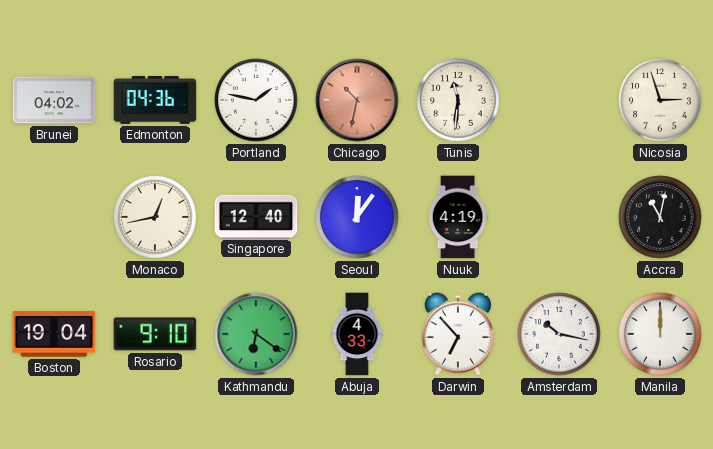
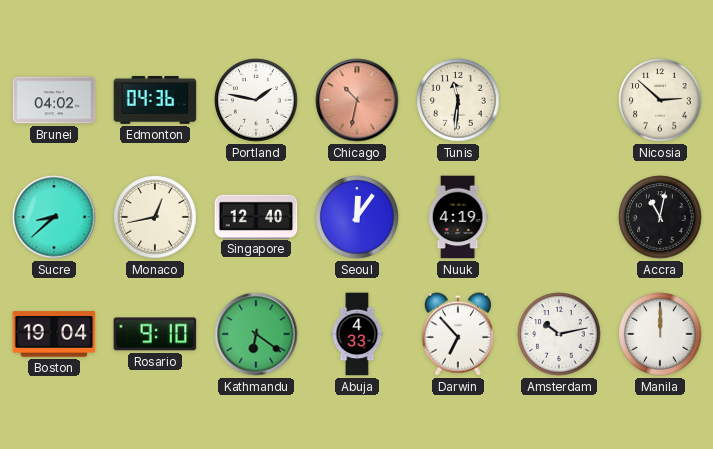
Nicosia: 2:57 -> 2:52
Sucre: none -> 8:38
Amsterdam: 10:17 -> 10:13
